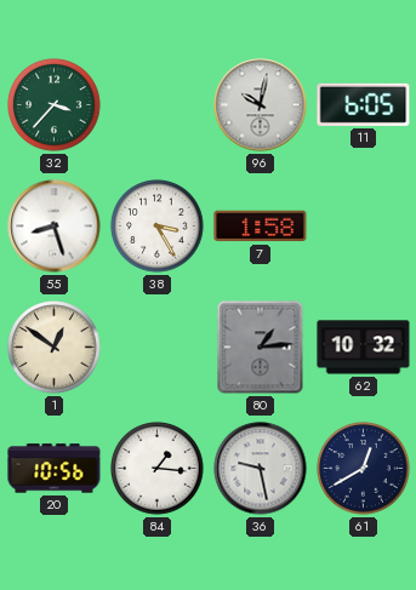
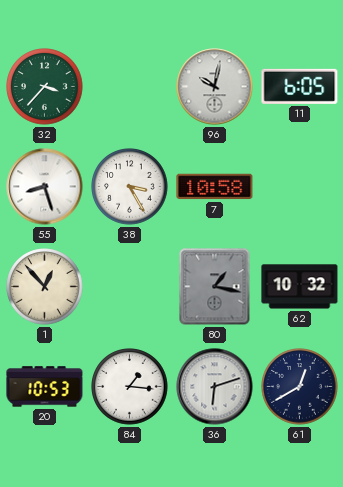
7: 1:58 -> 10:58
1: 12:51 -> 12:53
80: 1:14 -> 1:17
20: 10:56 -> 10:53
36: 9:28 -> 6:12
